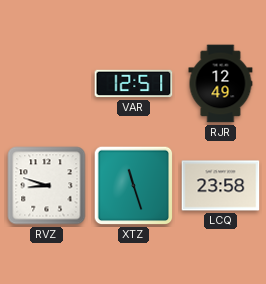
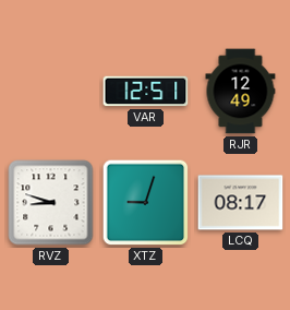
XTZ: 11:27 -> 9:03
LCQ: 23:58 -> 08:17
